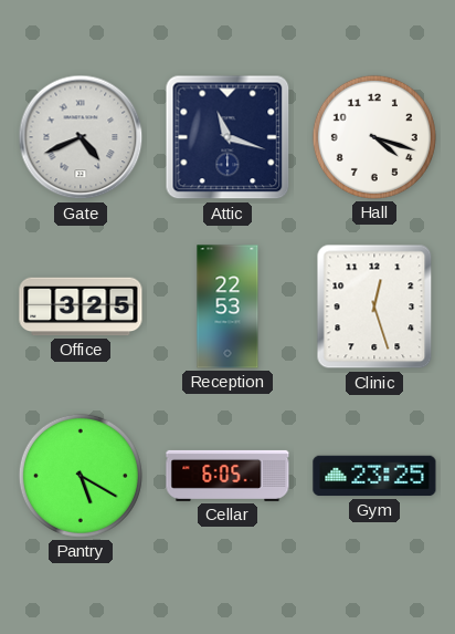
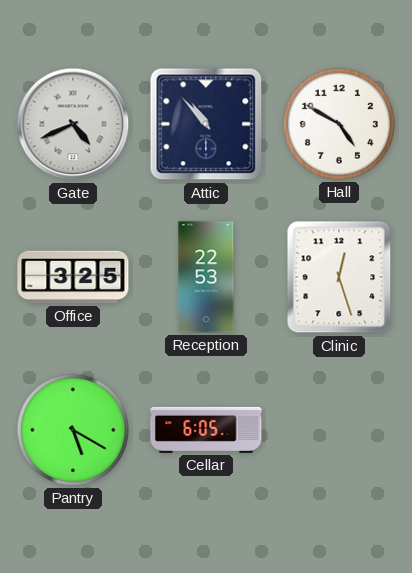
Attic: 11:18 -> 10:53
Hall: 4:18 -> 4:50
Gym: 23:25 -> none
